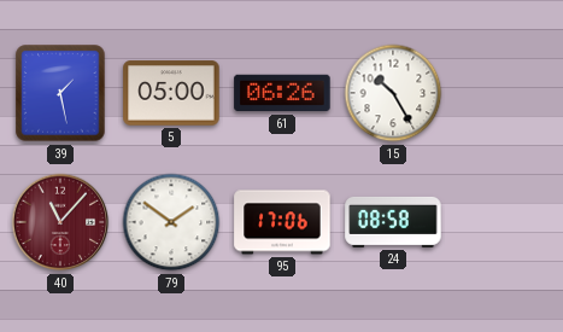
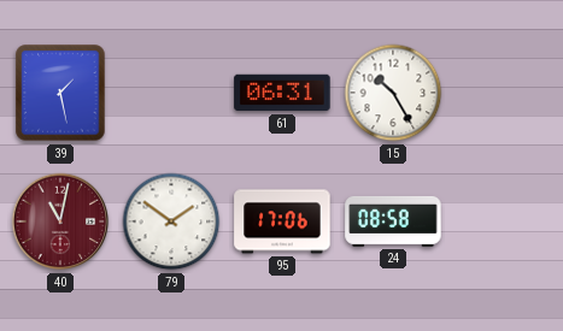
5: 05:00 -> none
61: 06:26 -> 06:31
40: 11:07 -> 11:02
